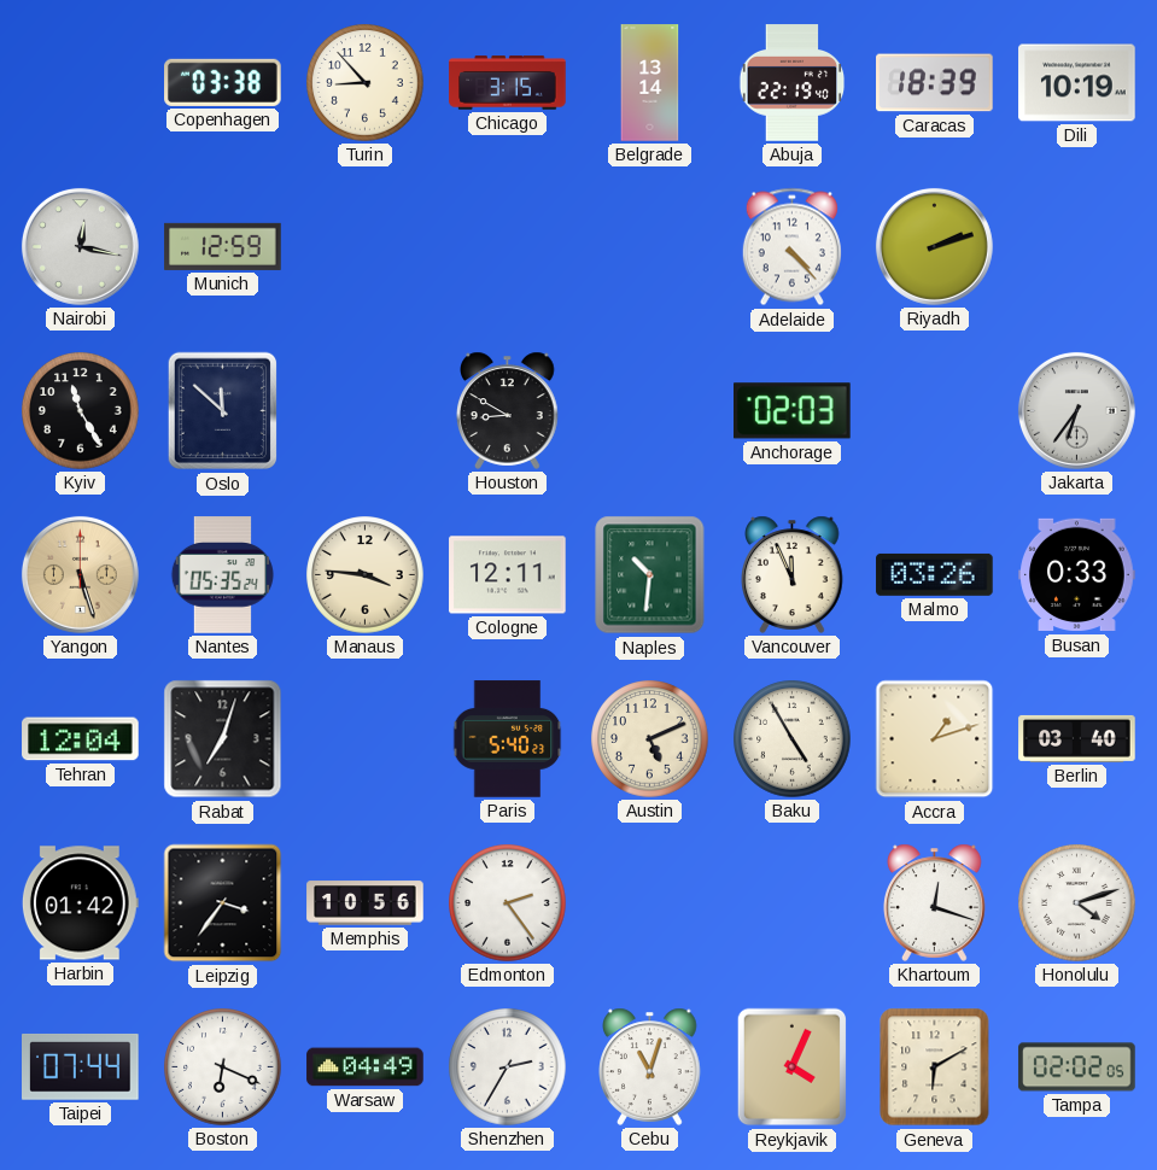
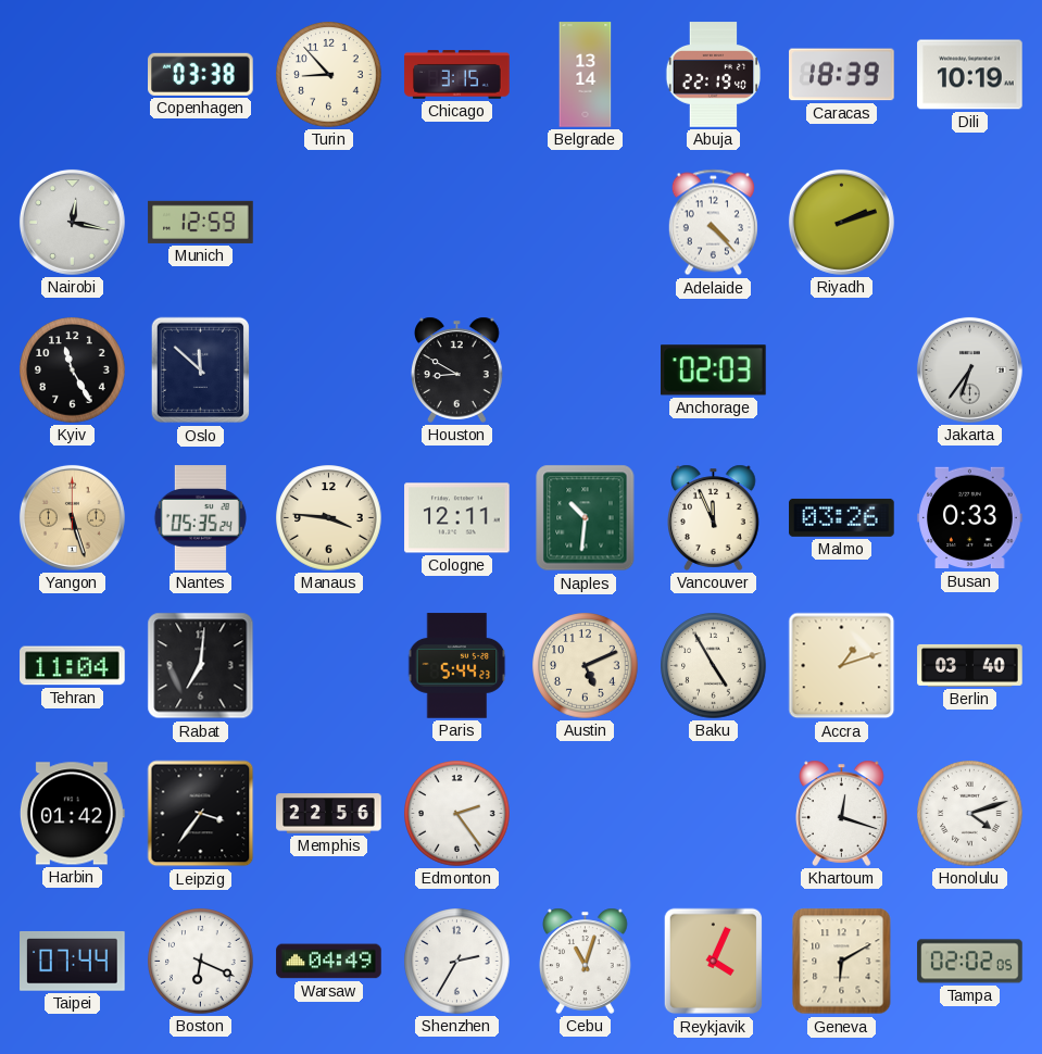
Tehran: 12:04 -> 11:04
Rabat: 7:03 -> 7:01
Paris: 5:40 -> 5:44
Memphis: 10:56 -> 22:56
